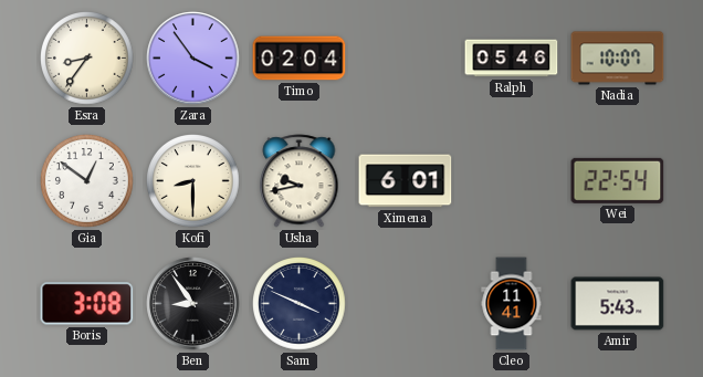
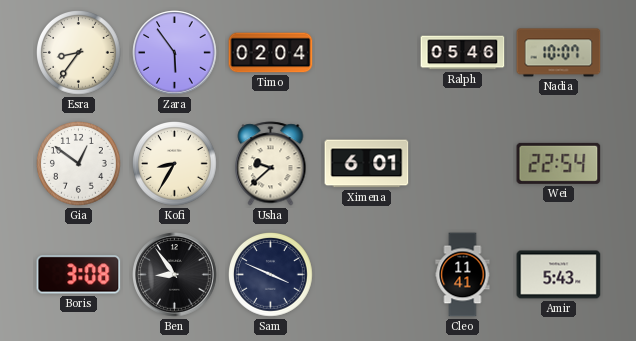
Zara: 3:54 -> 5:54
Kofi: 8:30 -> 8:35
Usha: 9:43 -> 9:38
